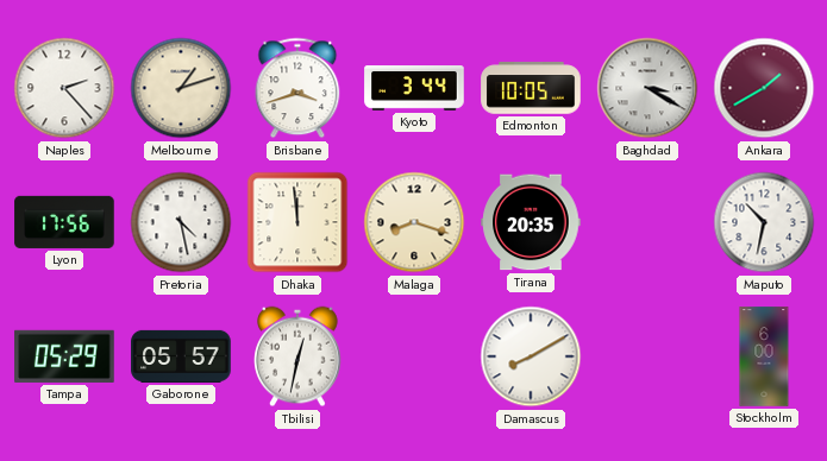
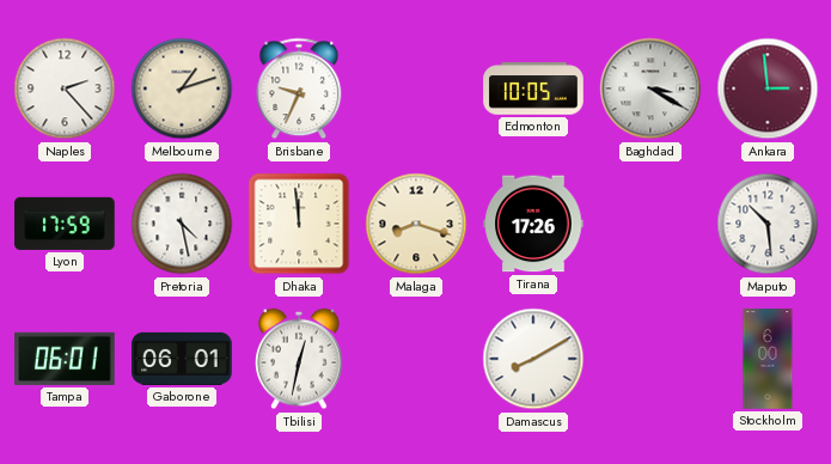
Brisbane: 3:42 -> 9:34
Kyoto: 3:44 -> none
Ankara: 1:40 -> 2:59
Lyon: 17:56 -> 17:59
Tirana: 20:35 -> 17:26
Maputo: 10:32 -> 10:29
Tampa: 05:29 -> 06:01
Gaborone: 05:57 -> 06:01
